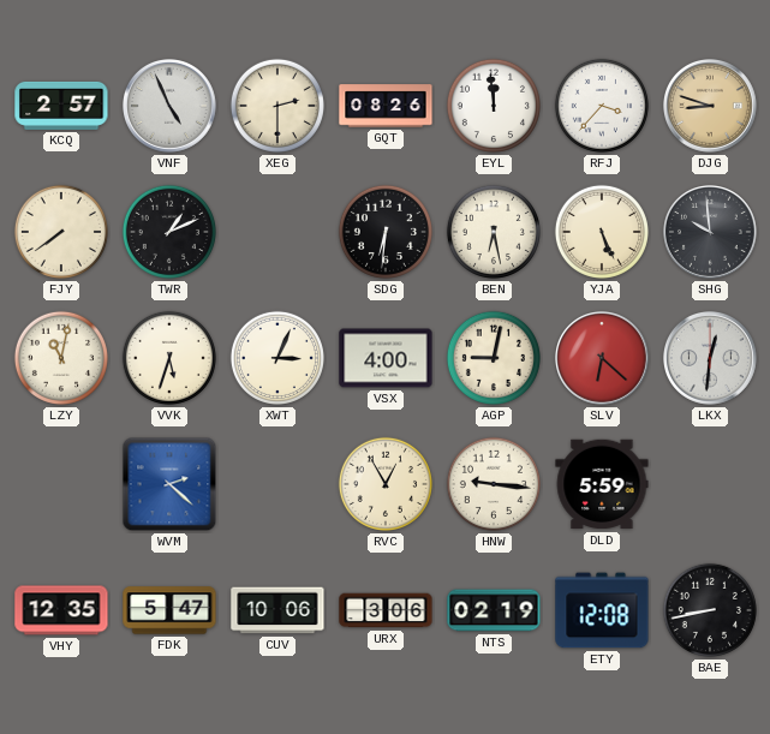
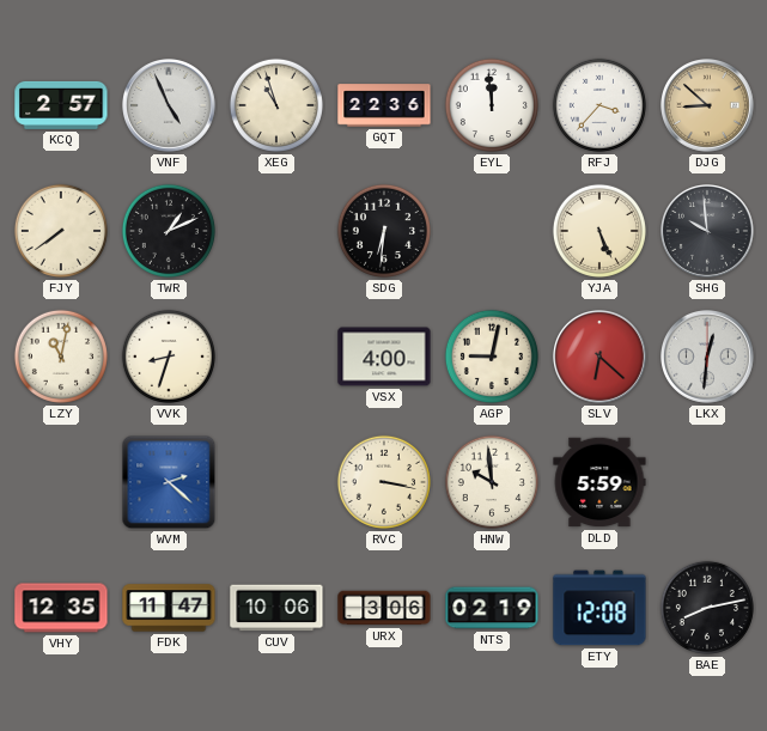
XEG: 2:30 -> 10:57
GQT: 08:26 -> 22:36
DJG: 8:48 -> 8:52
BEN: 6:28 -> none
VVK: 5:33 -> 8:33
XWT: 3:04 -> none
RVC: 12:55 -> 3:17
HNW: 9:16 -> 9:59
FDK: 5:47 -> 11:47
BAE: 8:43 -> 8:13
